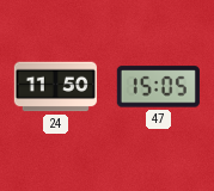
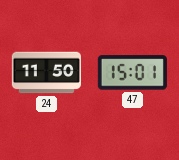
47: 15:05 -> 15:01
